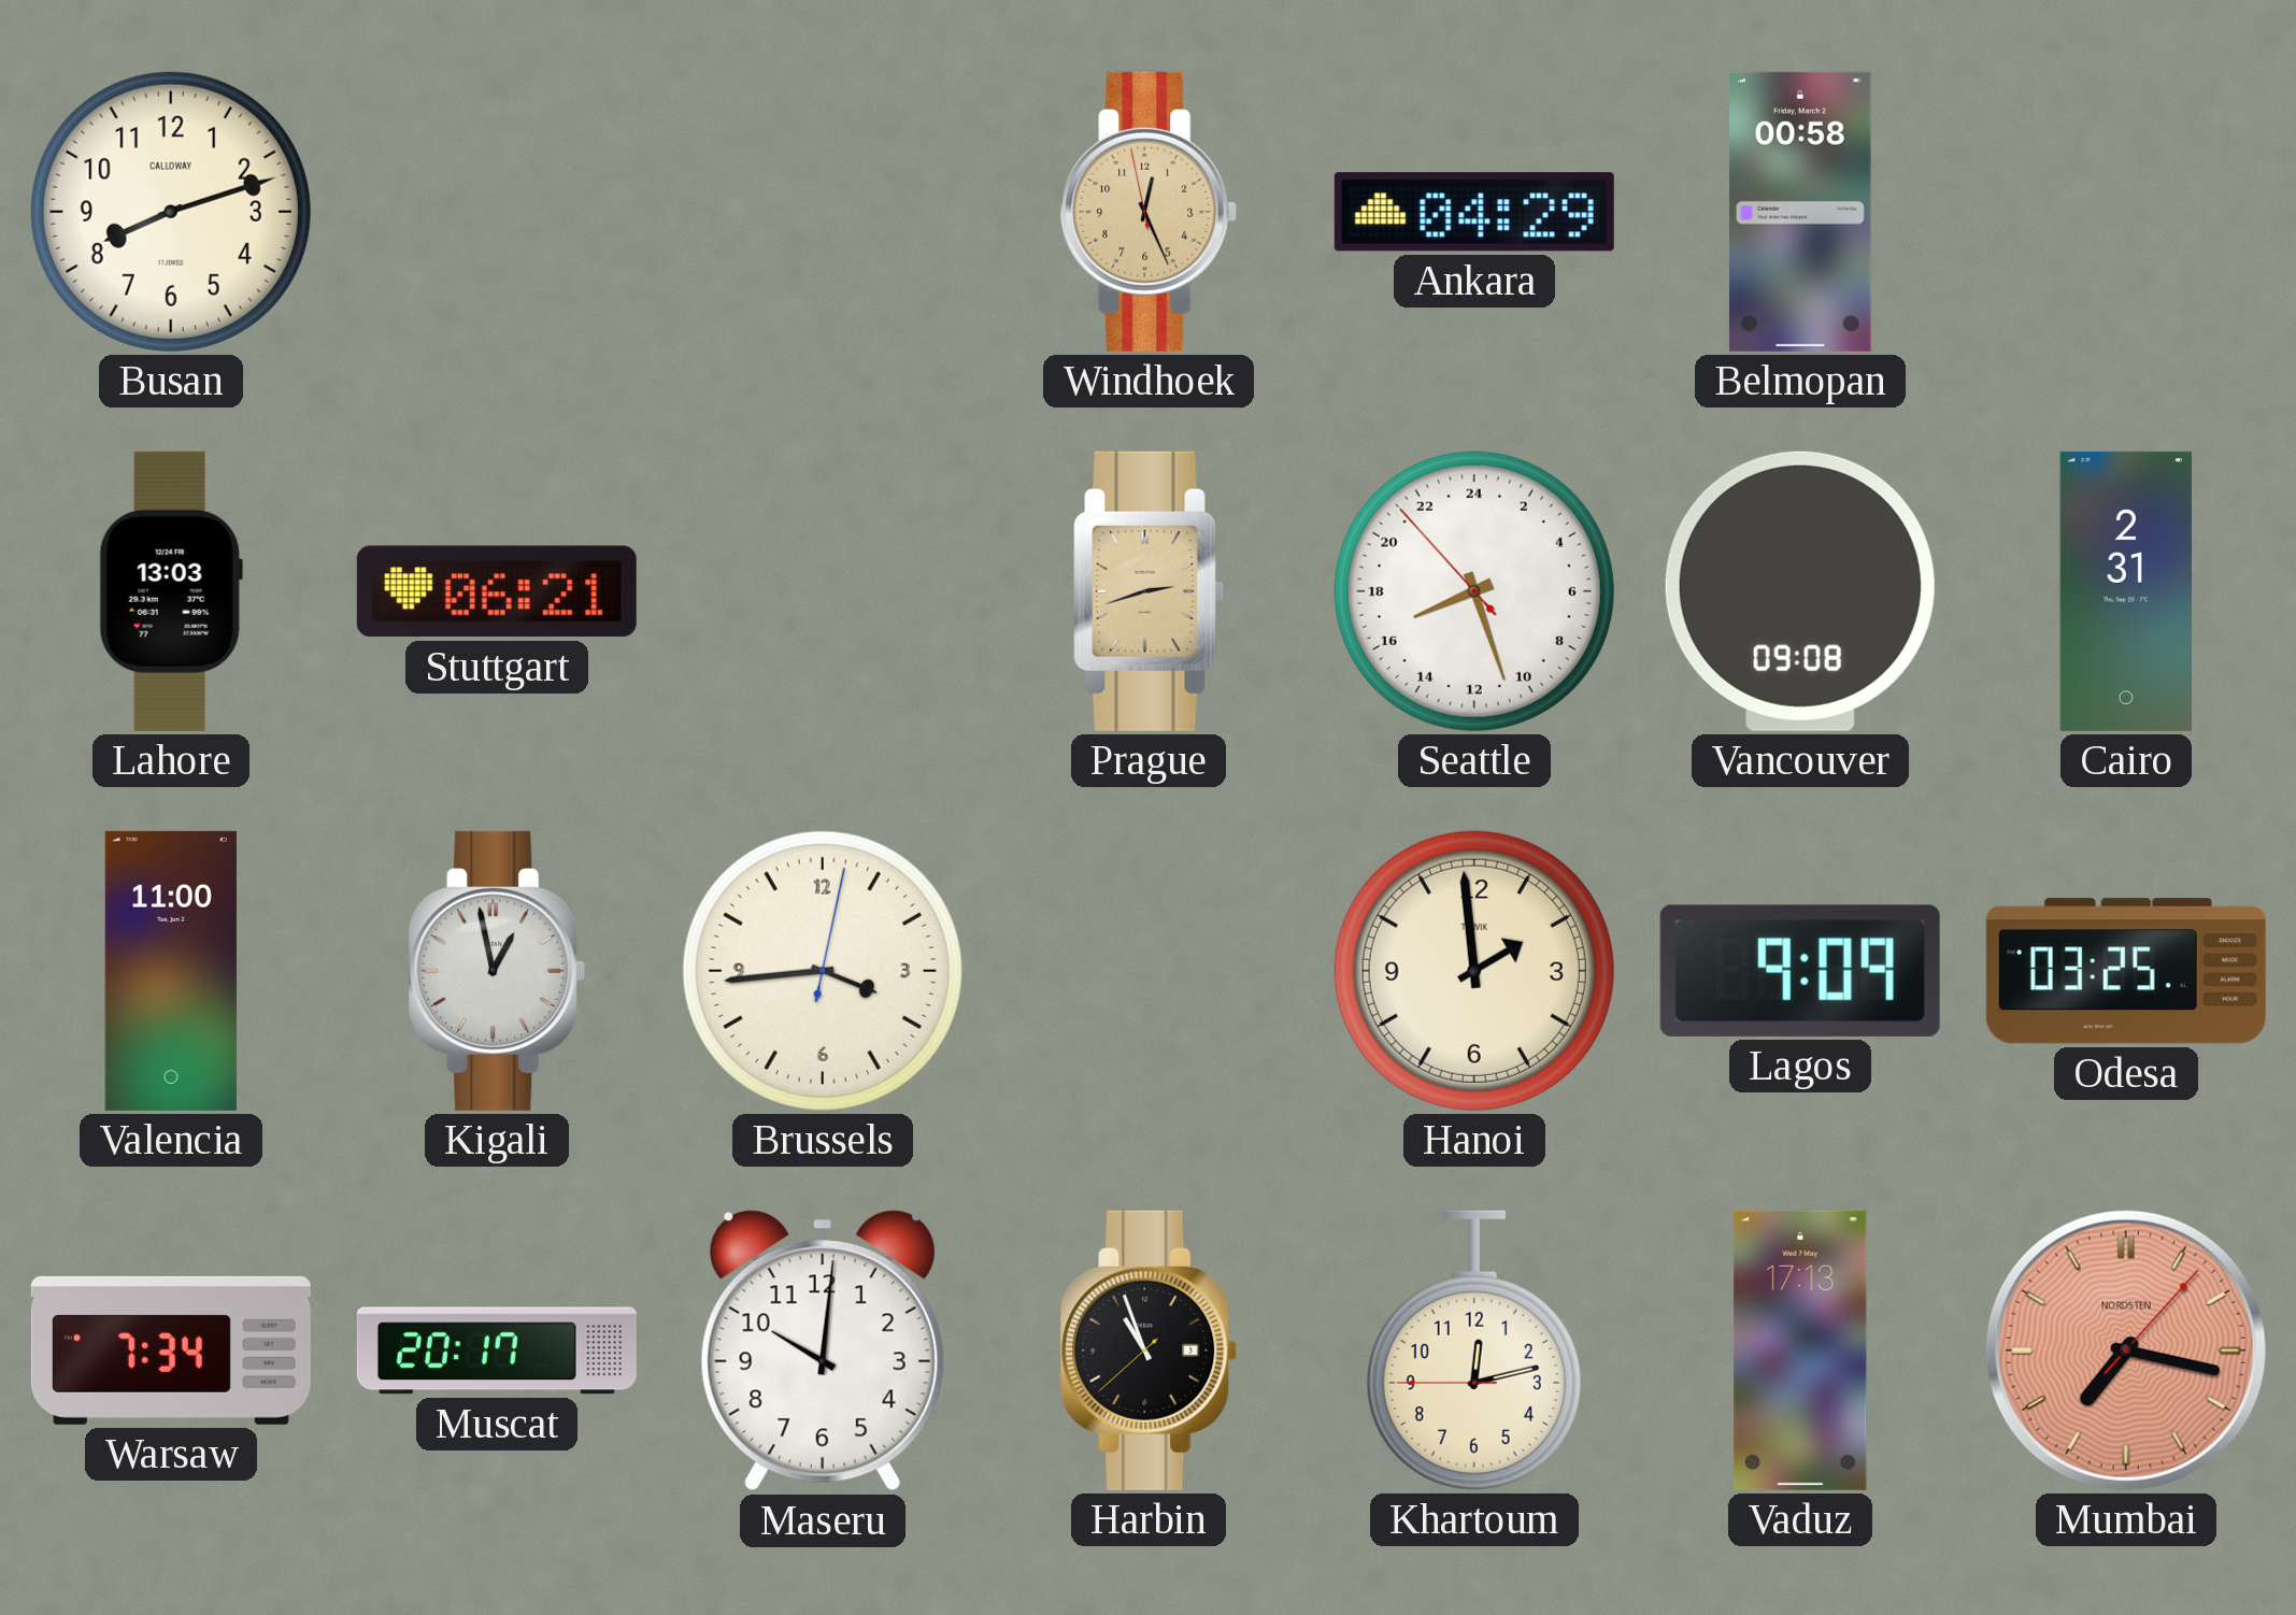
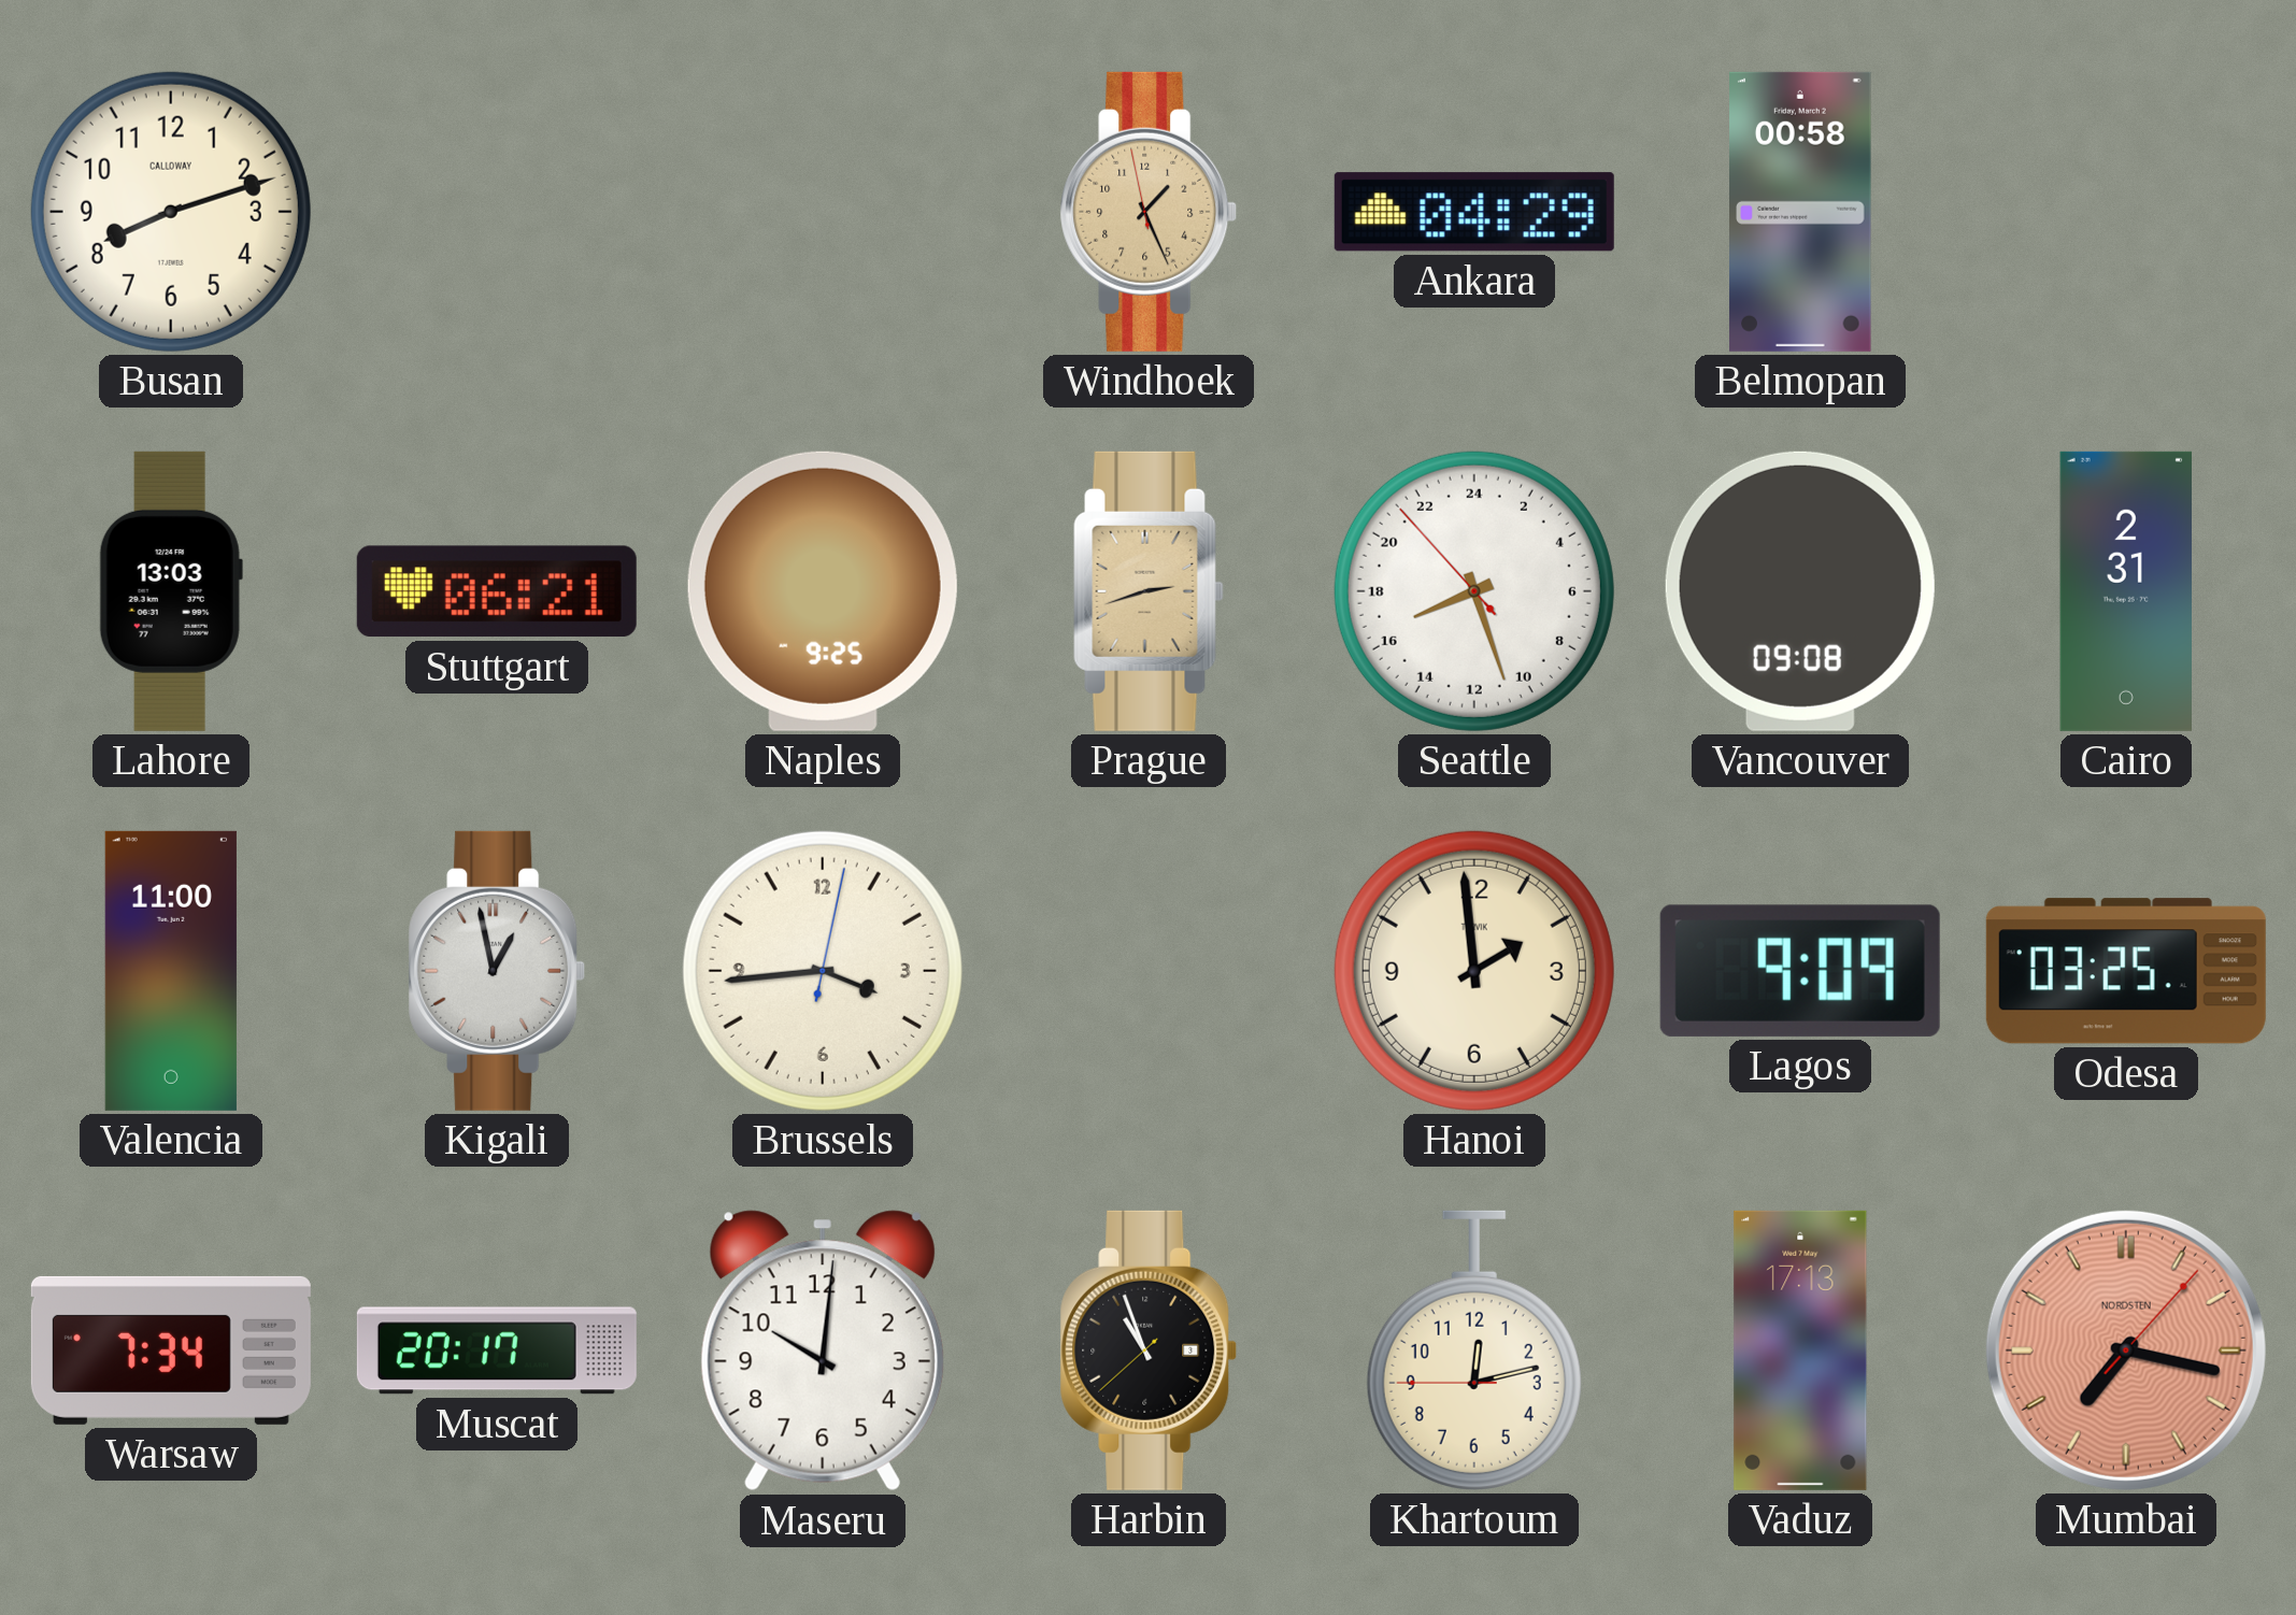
Windhoek: 12:25 -> 1:25
Naples: none -> 9:25
